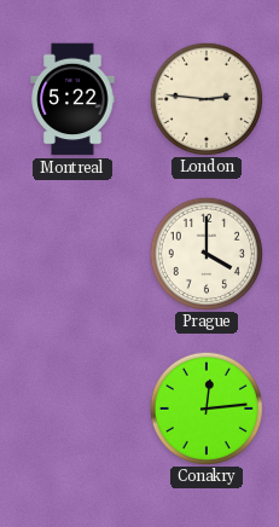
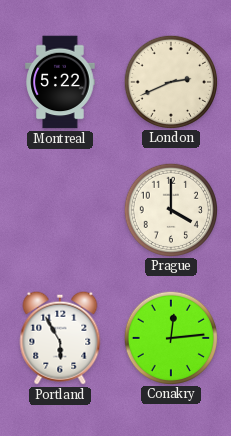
London: 2:46 -> 2:41
Portland: none -> 5:55
